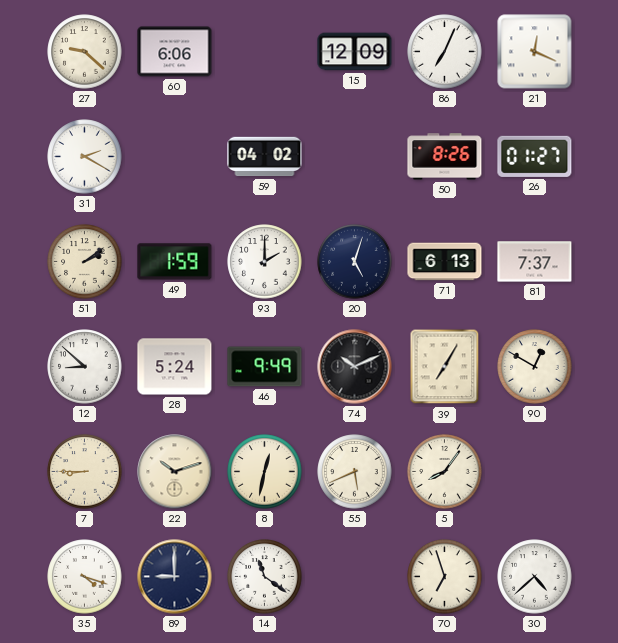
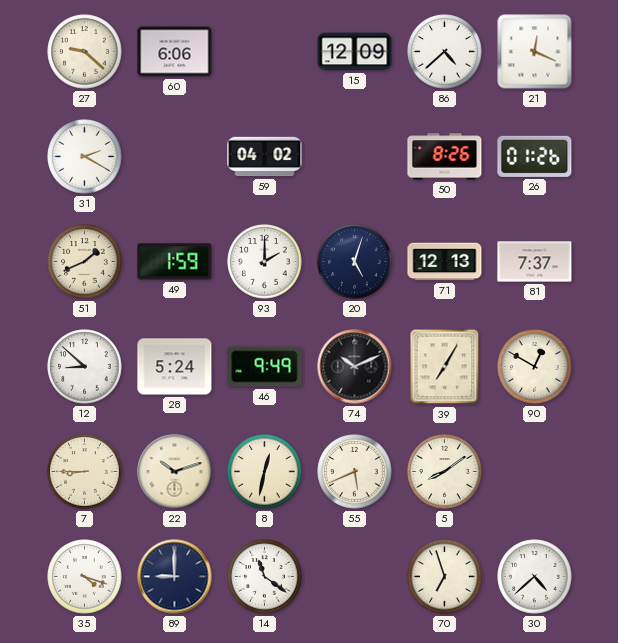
86: 7:04 -> 4:38
26: 01:27 -> 01:26
51: 2:09 -> 1:41
71: 6:13 -> 12:13
5: 8:06 -> 8:09
